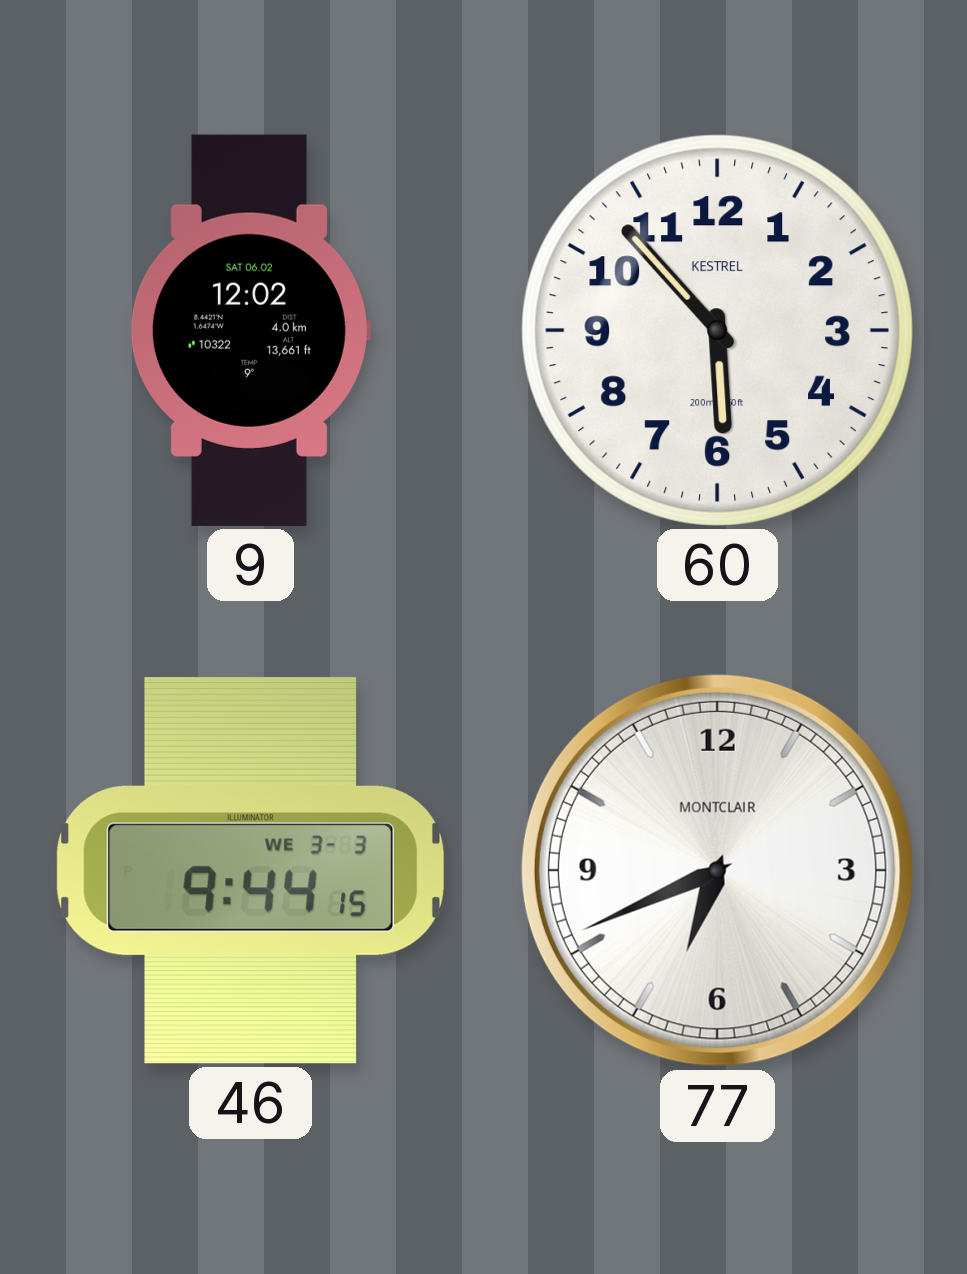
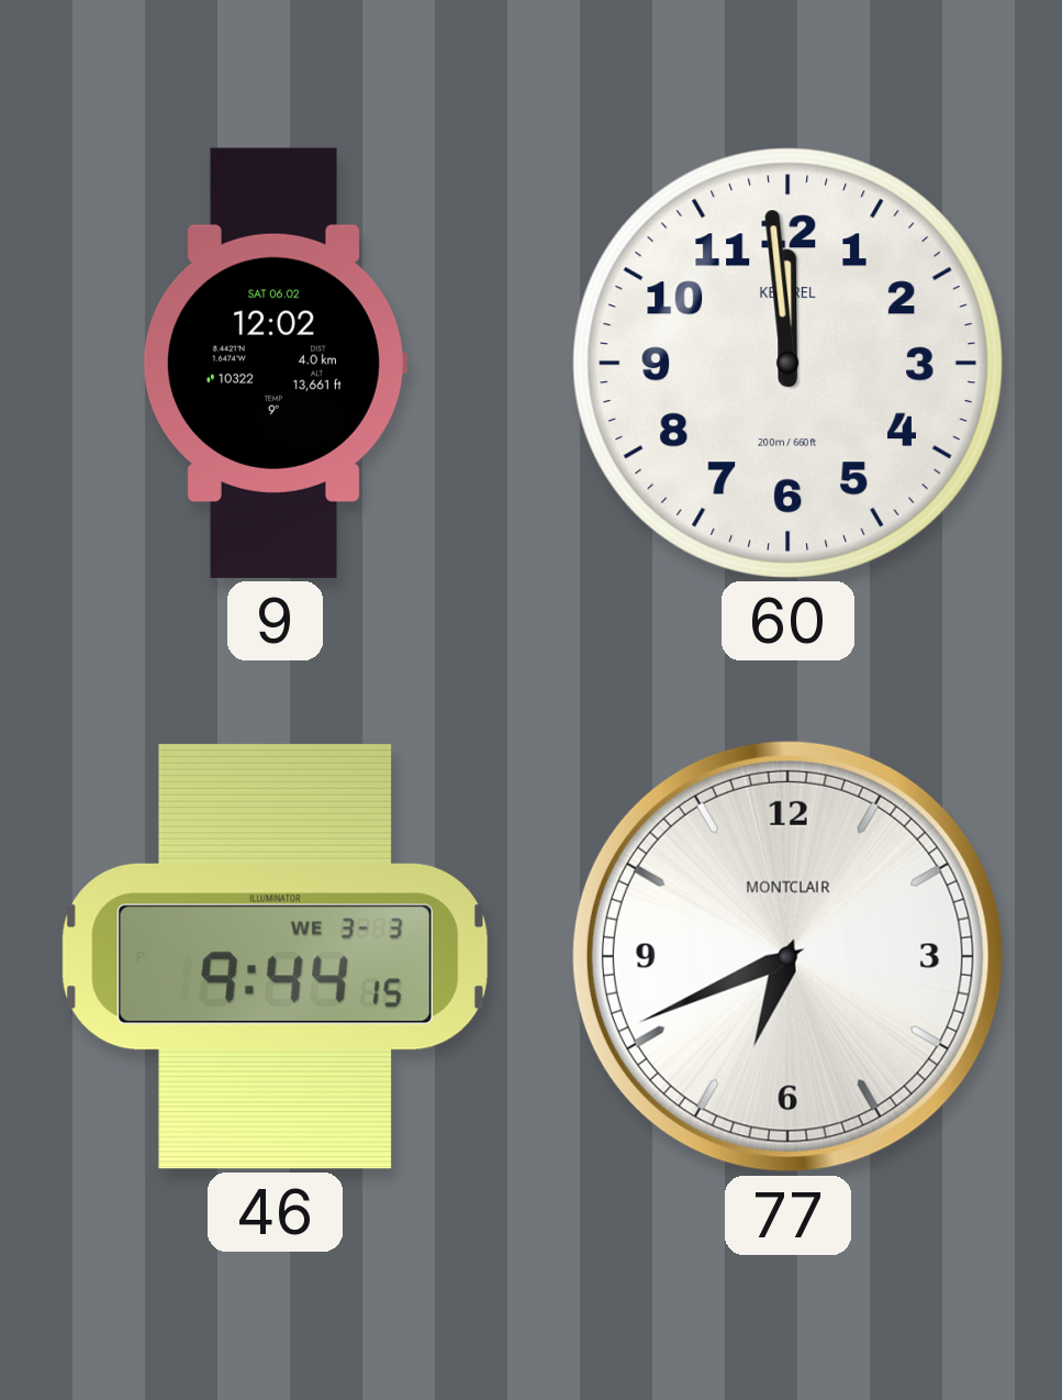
60: 5:53 -> 11:59
